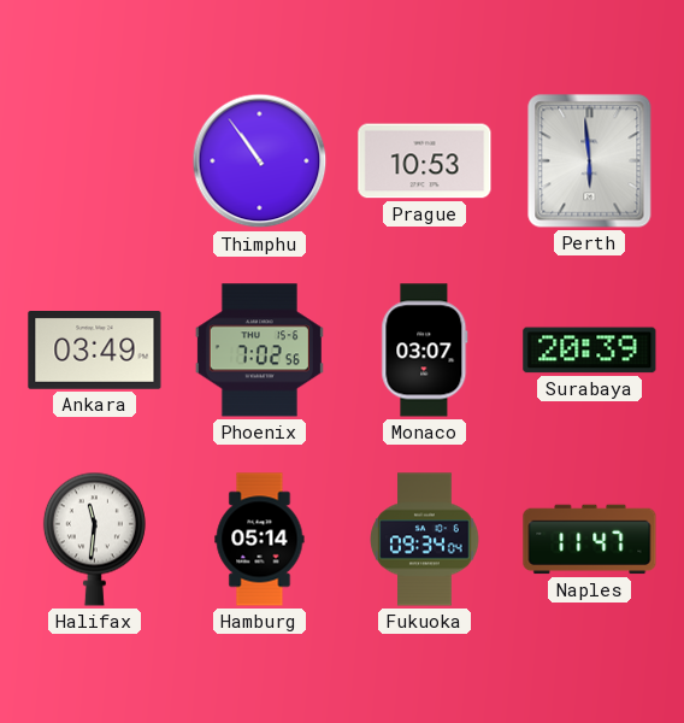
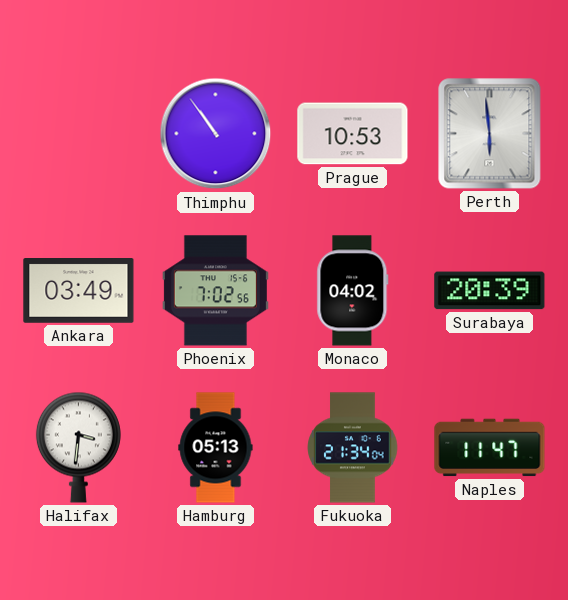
Monaco: 03:07 -> 04:02
Halifax: 11:31 -> 3:31
Hamburg: 05:14 -> 05:13
Fukuoka: 09:34 -> 21:34
